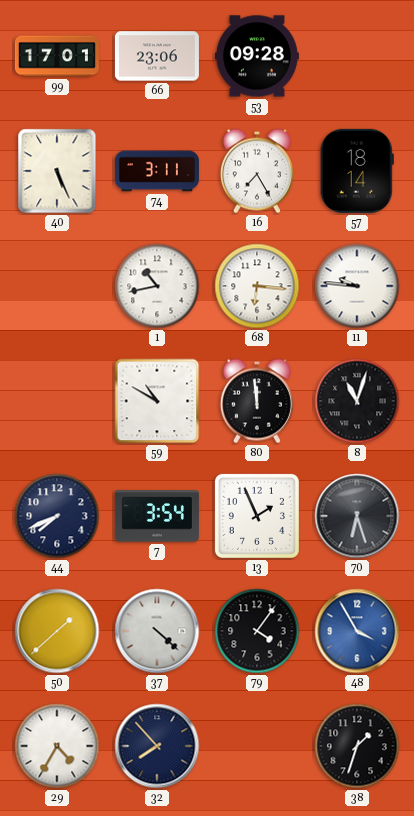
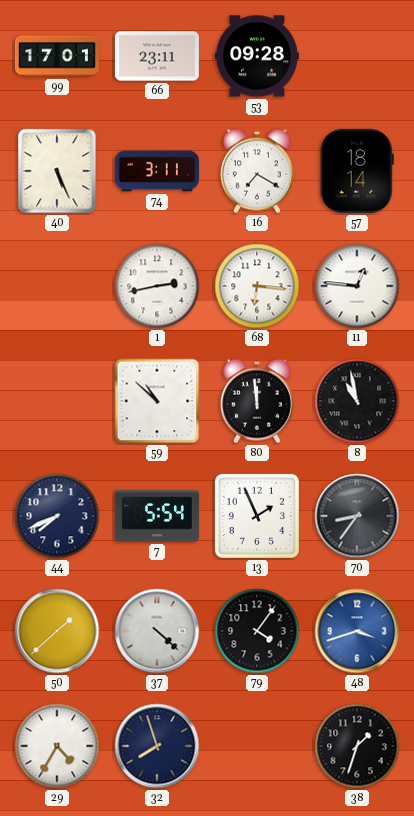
66: 23:06 -> 23:11
16: 7:25 -> 7:20
1: 10:43 -> 2:43
11: 9:46 -> 12:46
59: 10:50 -> 10:52
8: 11:03 -> 10:58
7: 3:54 -> 5:54
70: 6:27 -> 8:36
48: 3:55 -> 3:42
32: 7:53 -> 7:57
